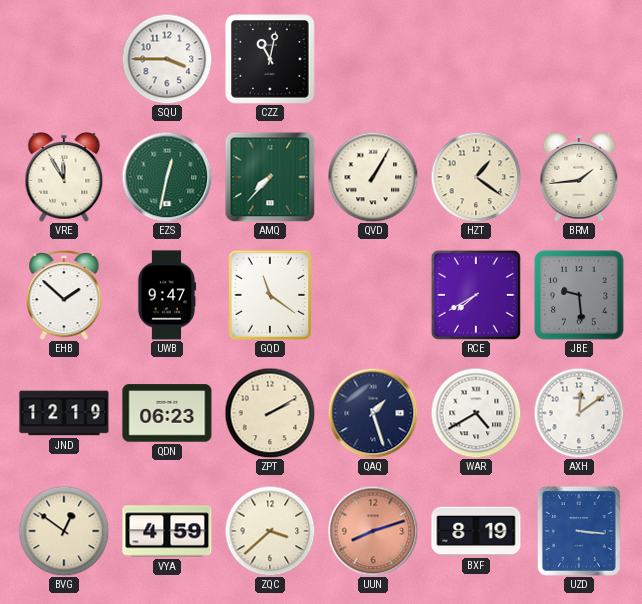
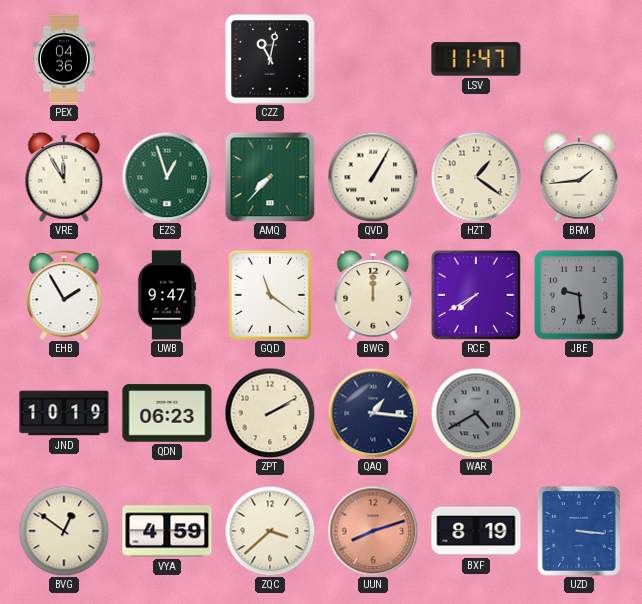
PEX: none -> 04:36
SQU: 3:45 -> none
LSV: none -> 11:47
EZS: 12:32 -> 12:57
EHB: 1:52 -> 1:55
BWG: none -> 12:00
JND: 12:19 -> 10:19
QAQ: 1:27 -> 1:16
WAR dial: white -> grey
AXH: 12:09 -> none
